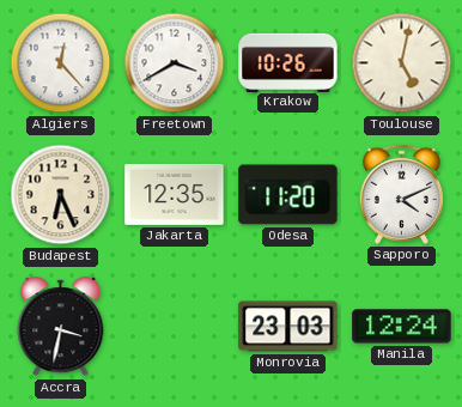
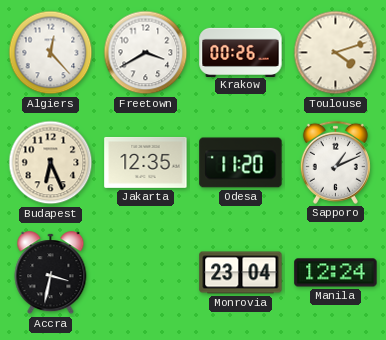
Krakow: 10:26 -> 00:26
Toulouse: 5:02 -> 4:12
Sapporo: 4:11 -> 1:11
Monrovia: 23:03 -> 23:04
